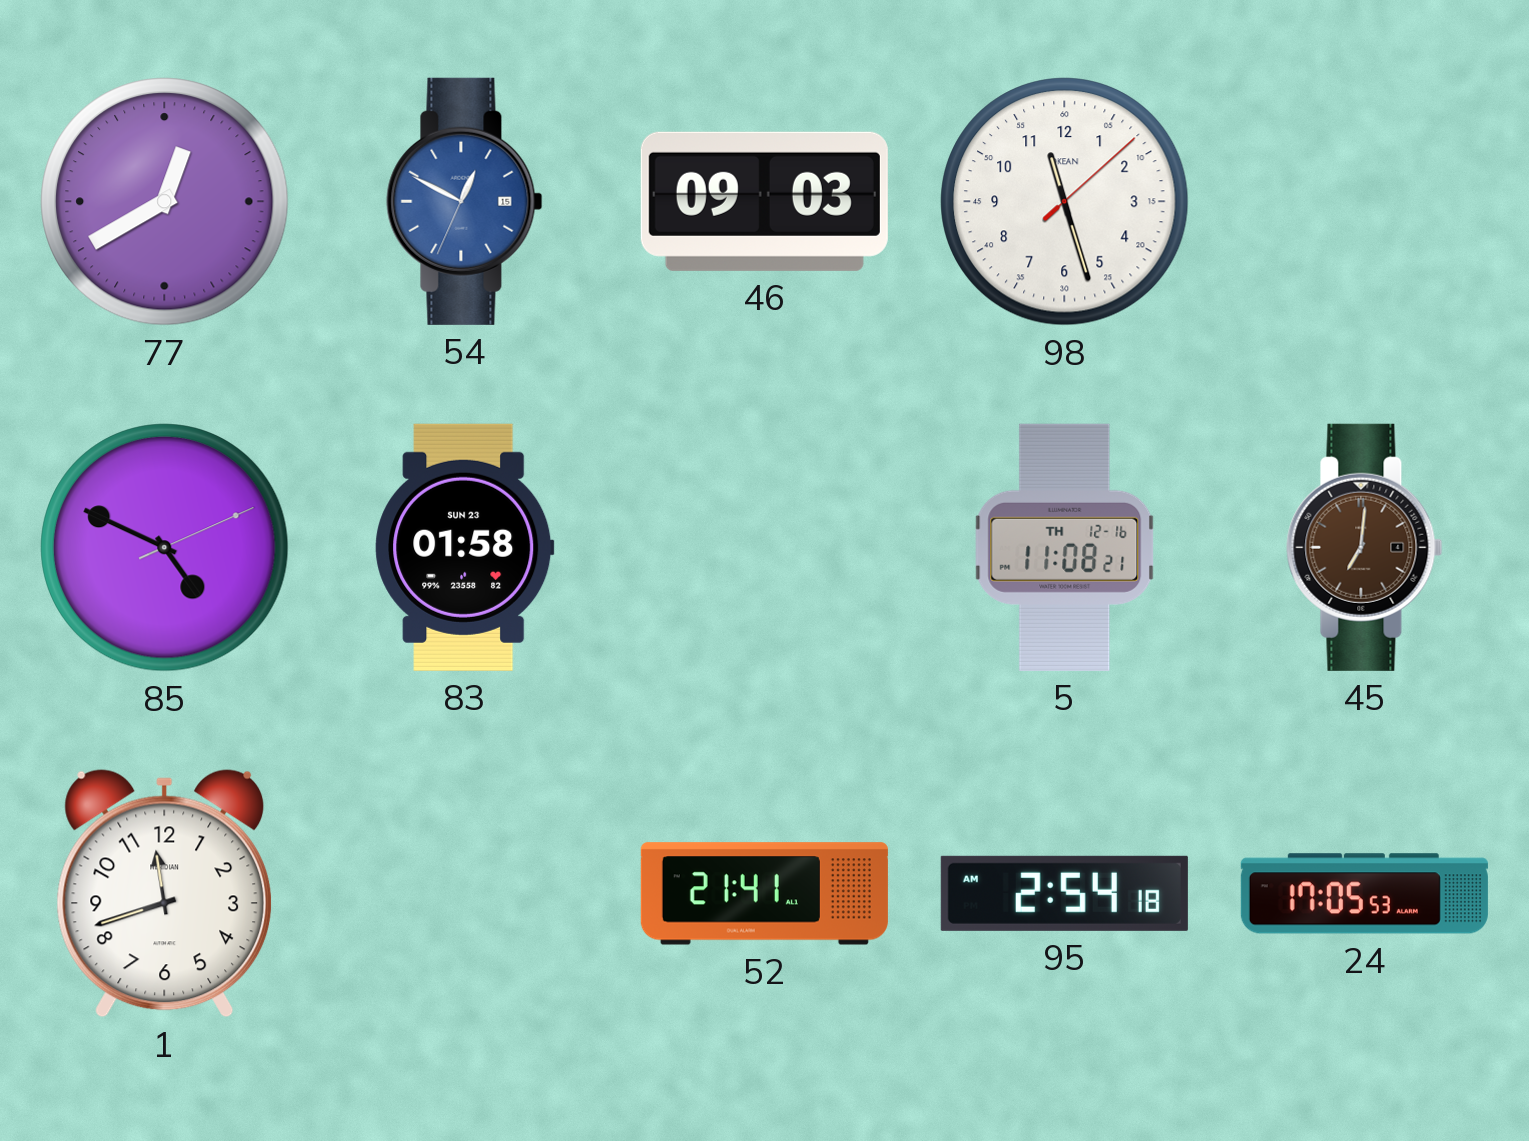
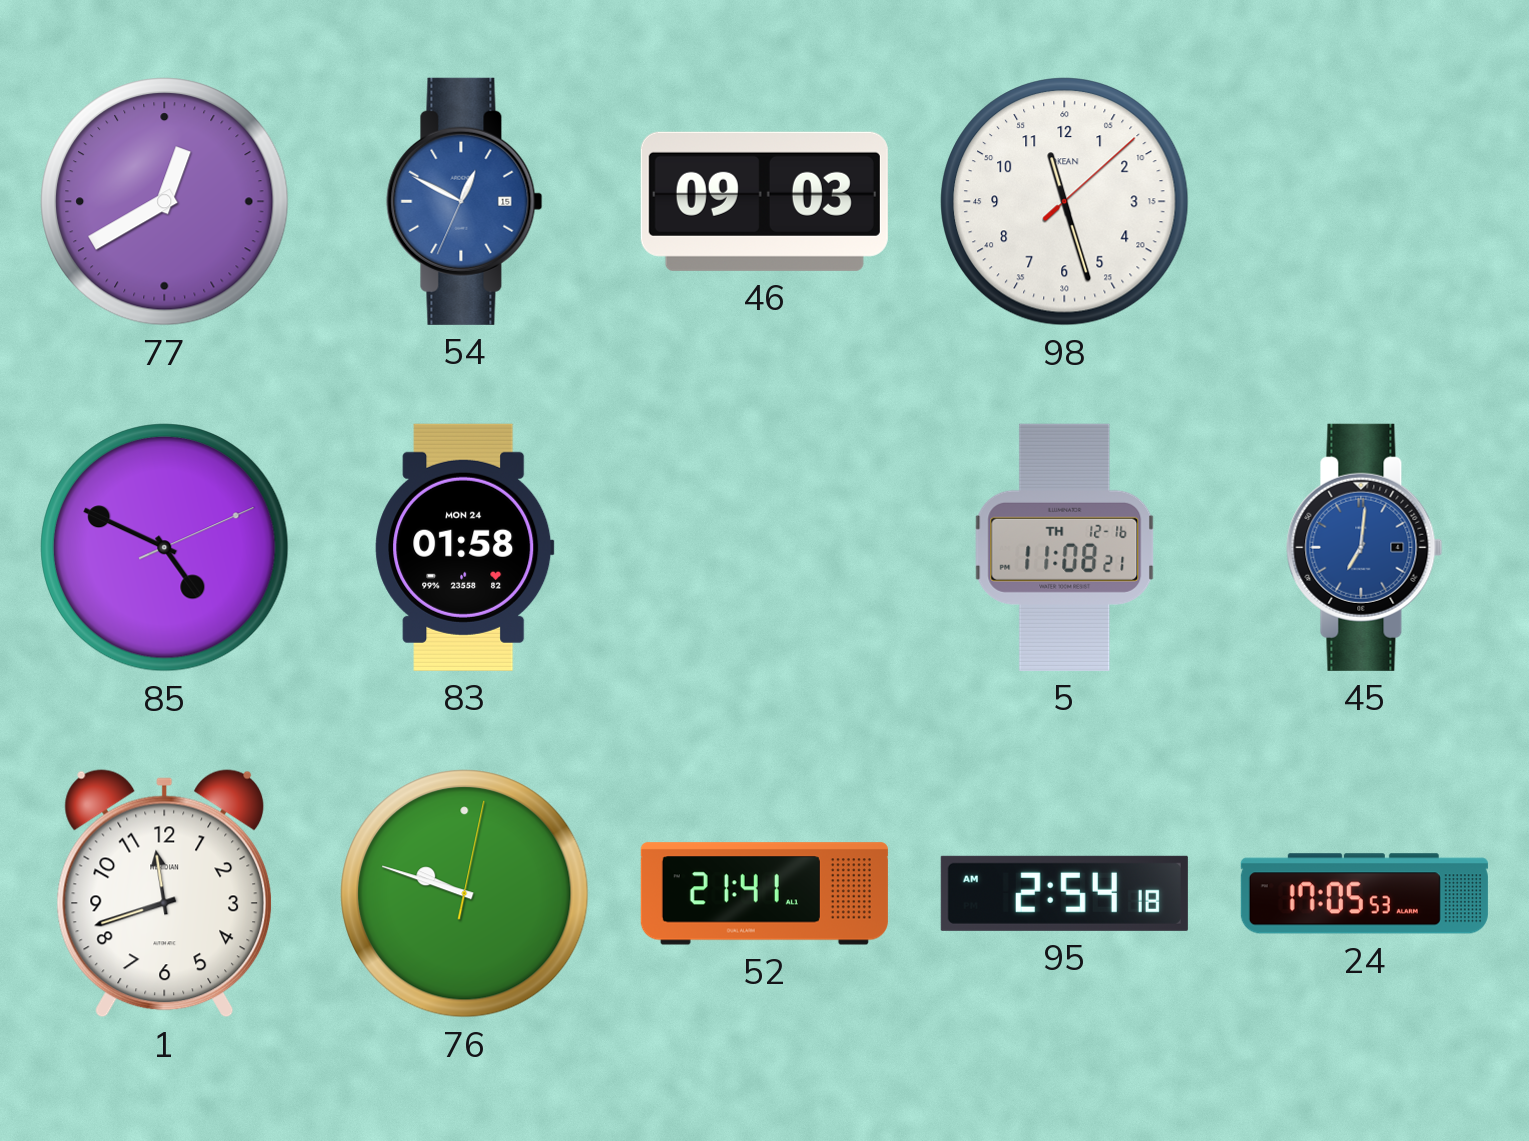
83 date: SUN 23 -> MON 24
45 dial: brown -> blue
76: none -> 9:48
